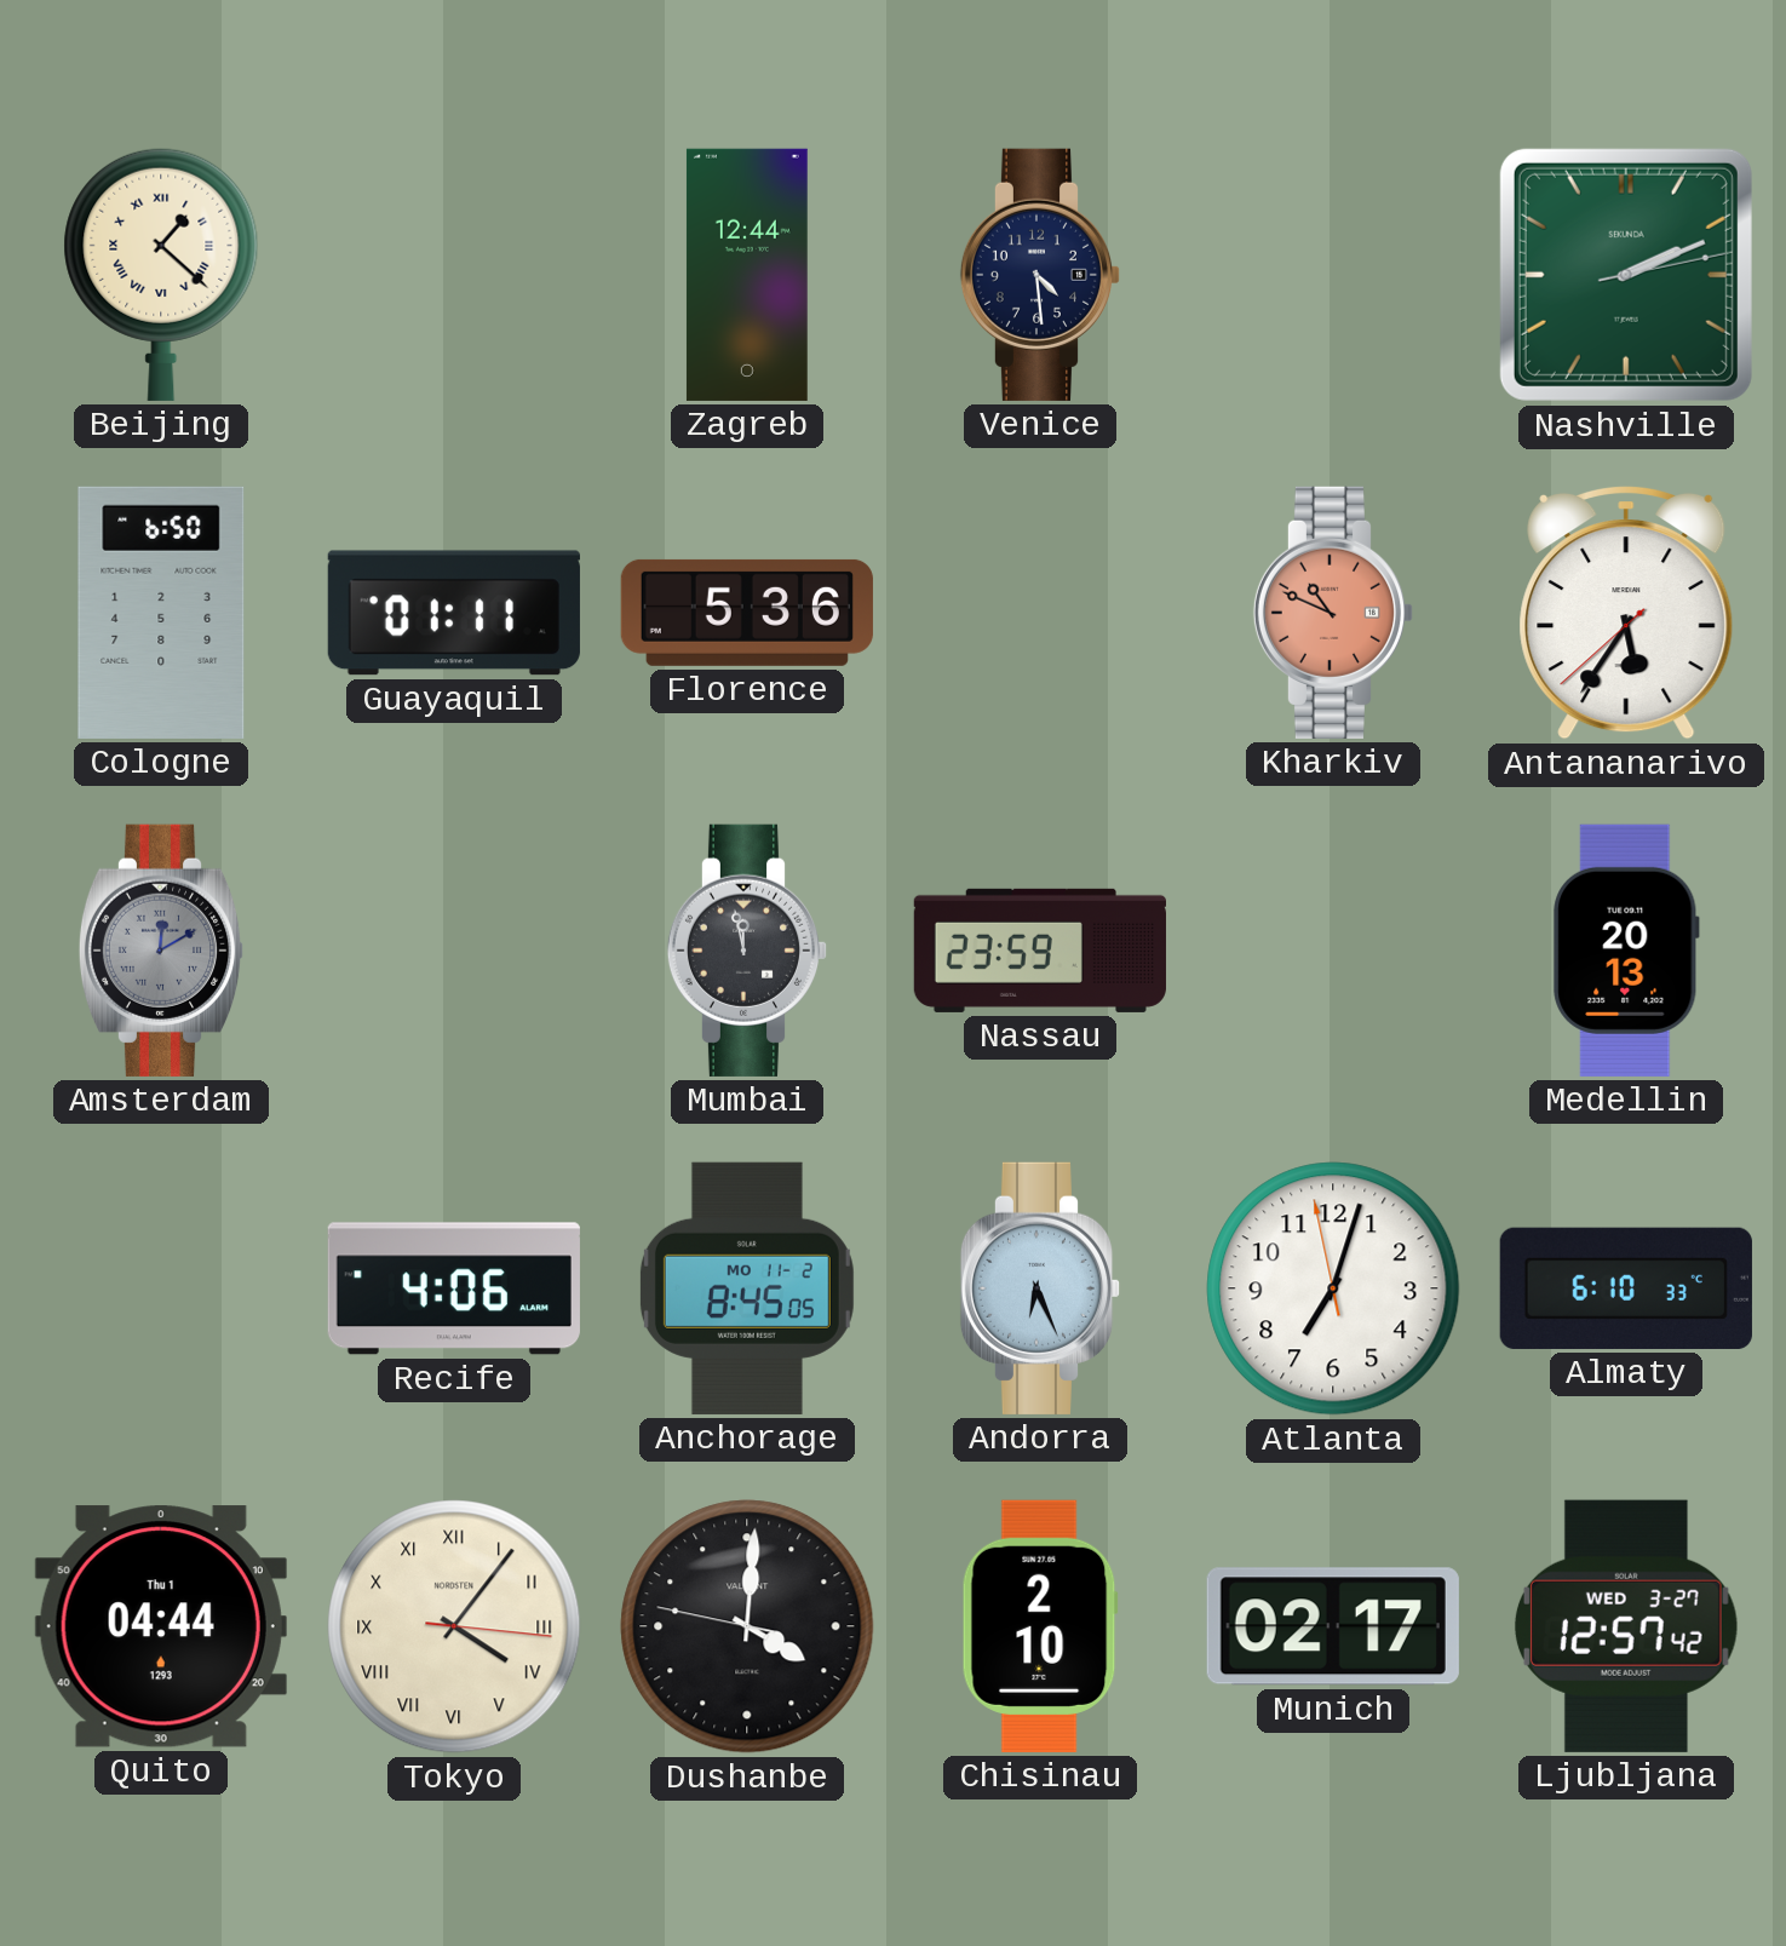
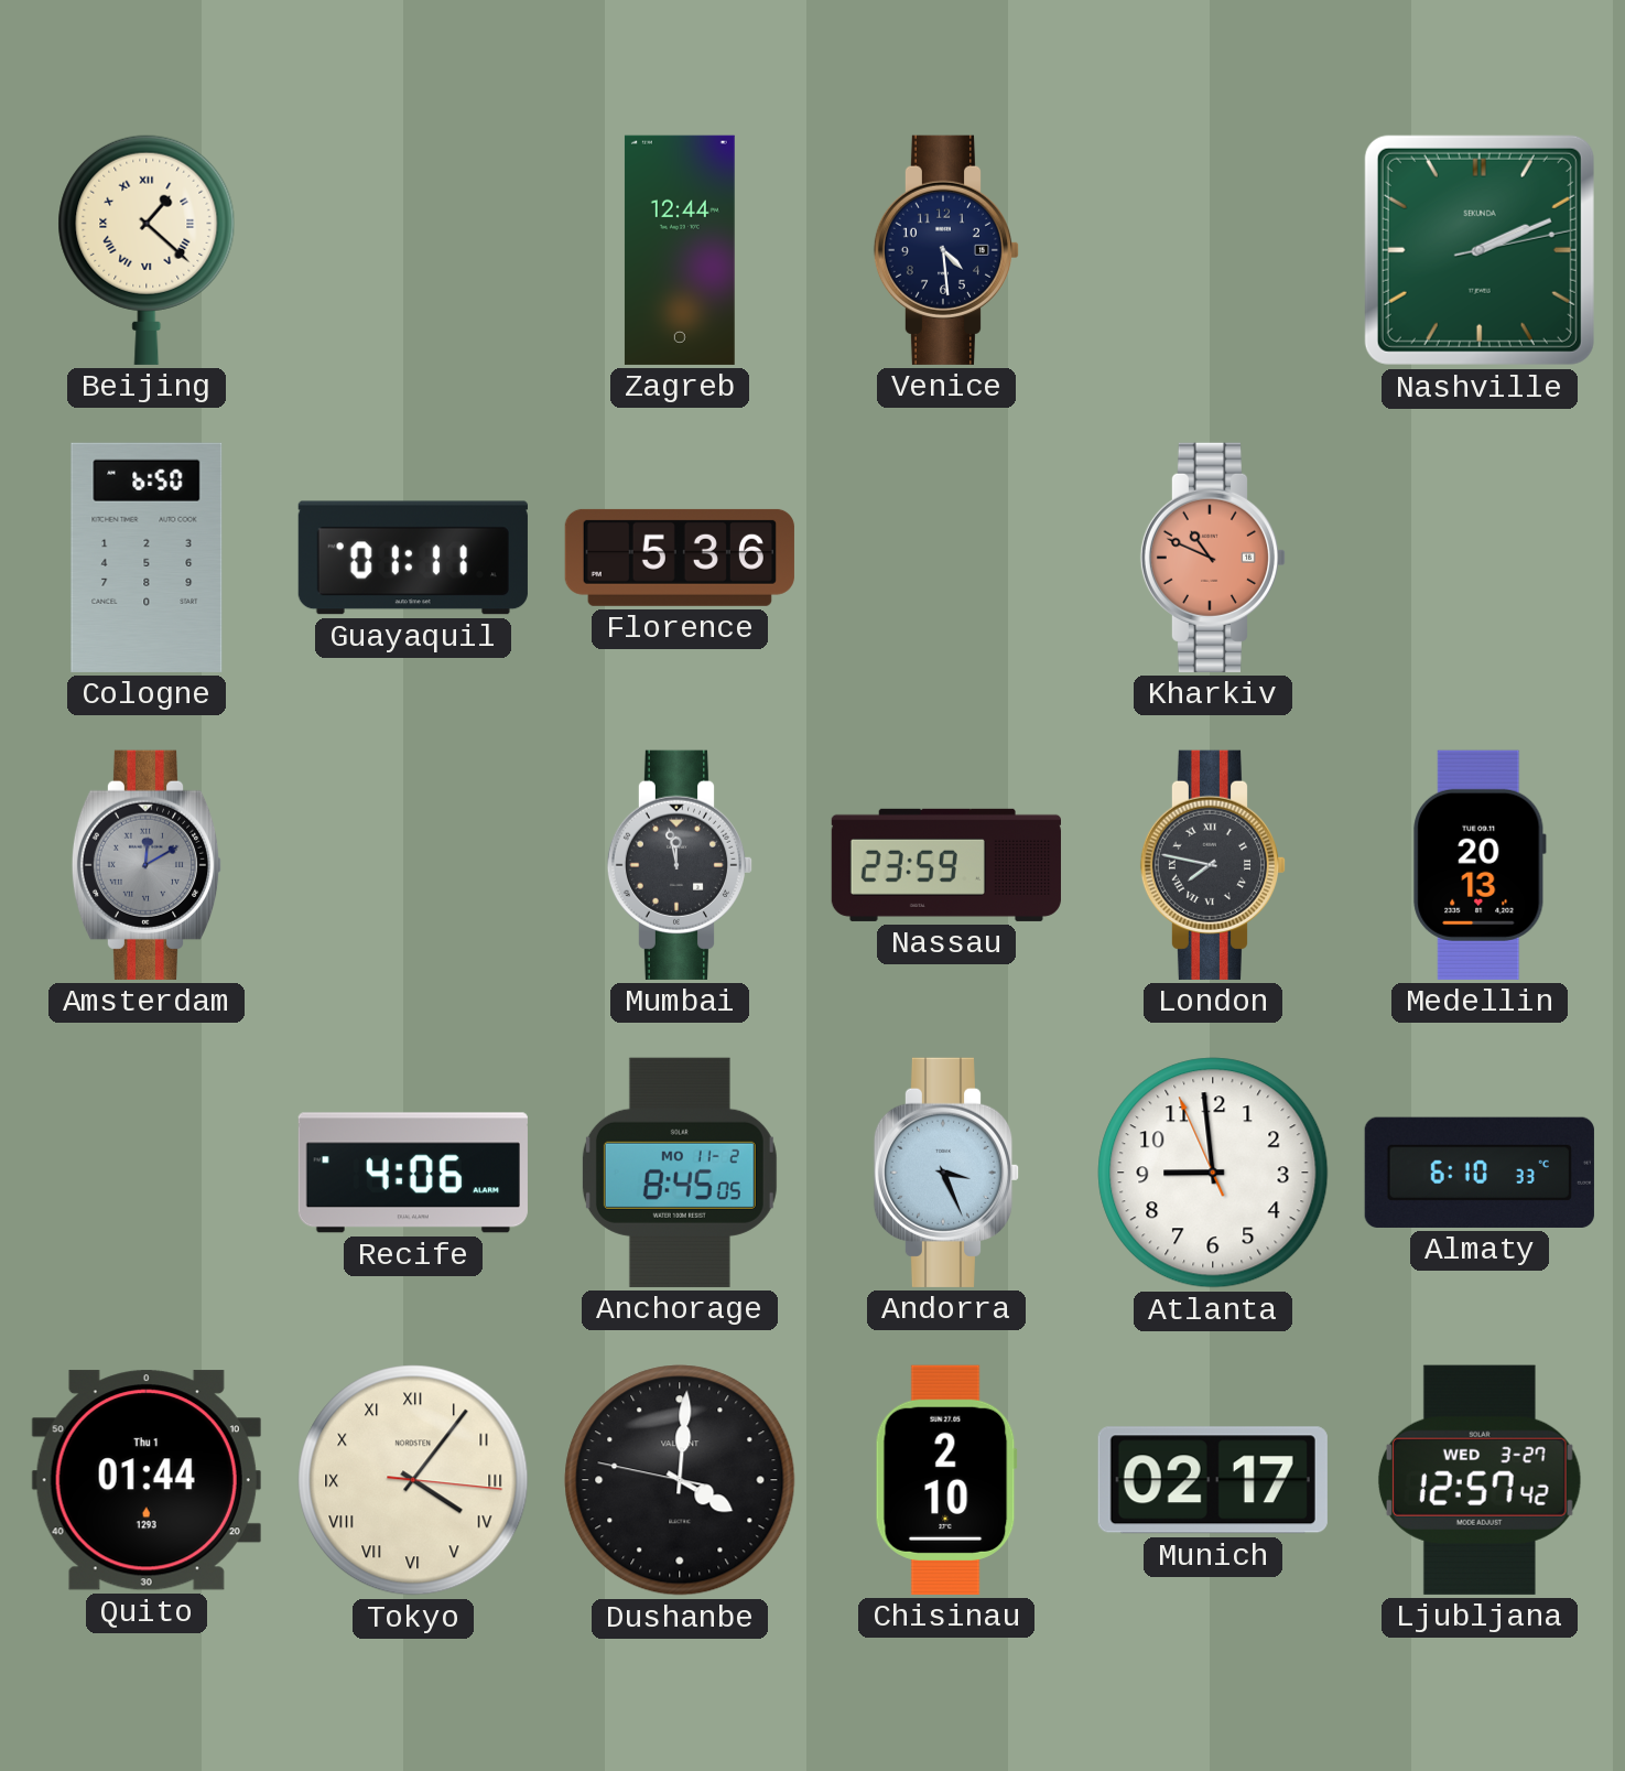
Antananarivo: 5:35 -> none
London: none -> 7:47
Andorra: 6:26 -> 3:26
Atlanta: 7:02 -> 8:58
Quito: 04:44 -> 01:44
